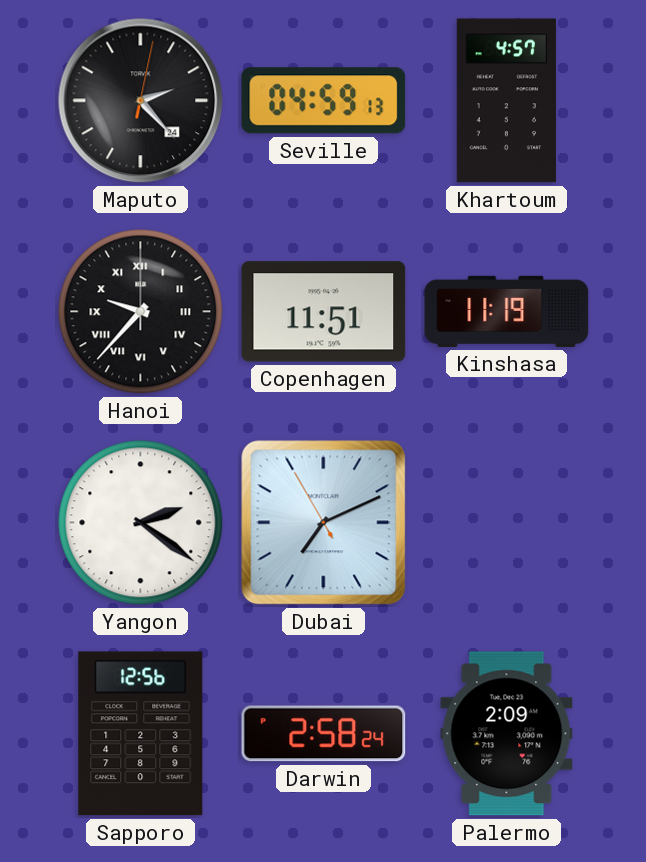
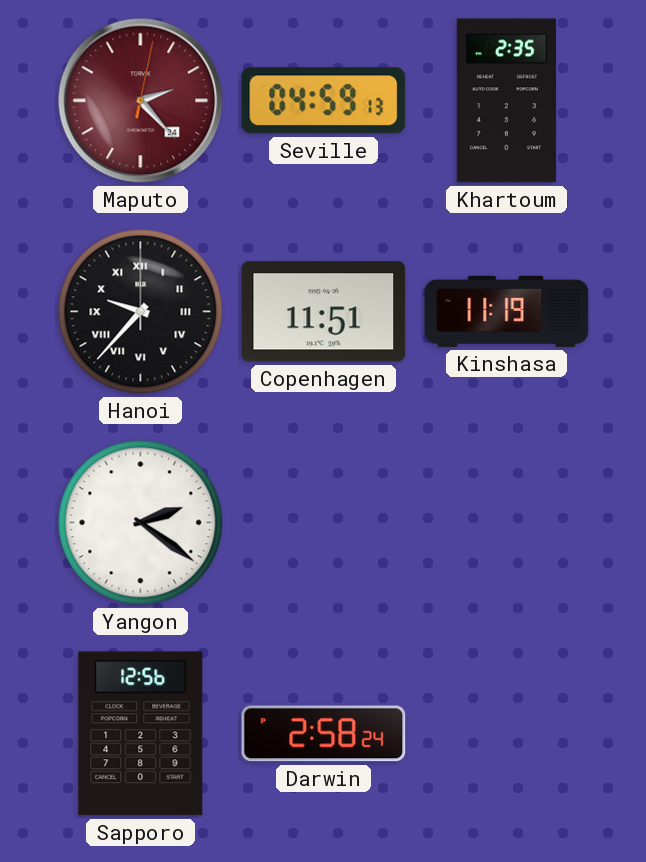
Maputo dial: black -> burgundy
Khartoum: 4:57 -> 2:35
Dubai: 7:10 -> none
Palermo: 2:09 -> none
